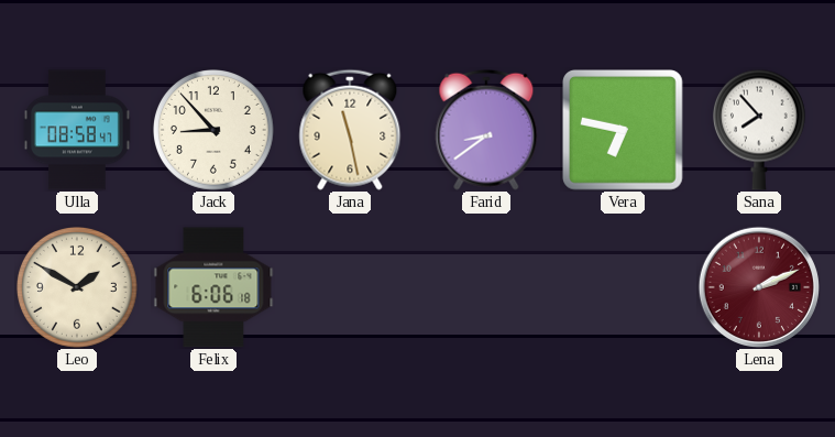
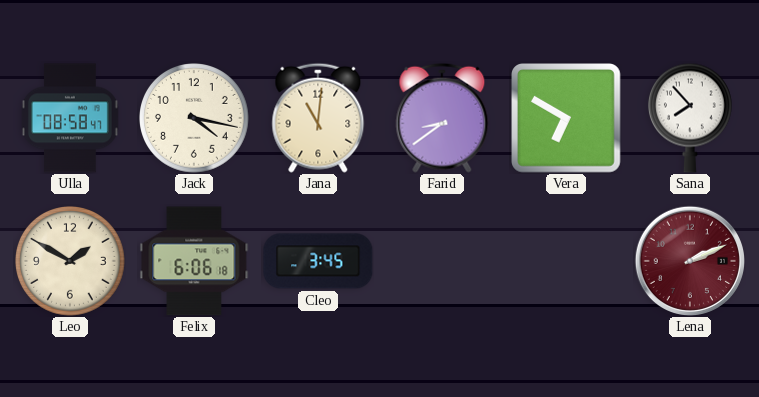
Jack: 8:53 -> 4:17
Jana: 11:28 -> 11:01
Vera: 6:47 -> 6:50
Cleo: none -> 3:45
